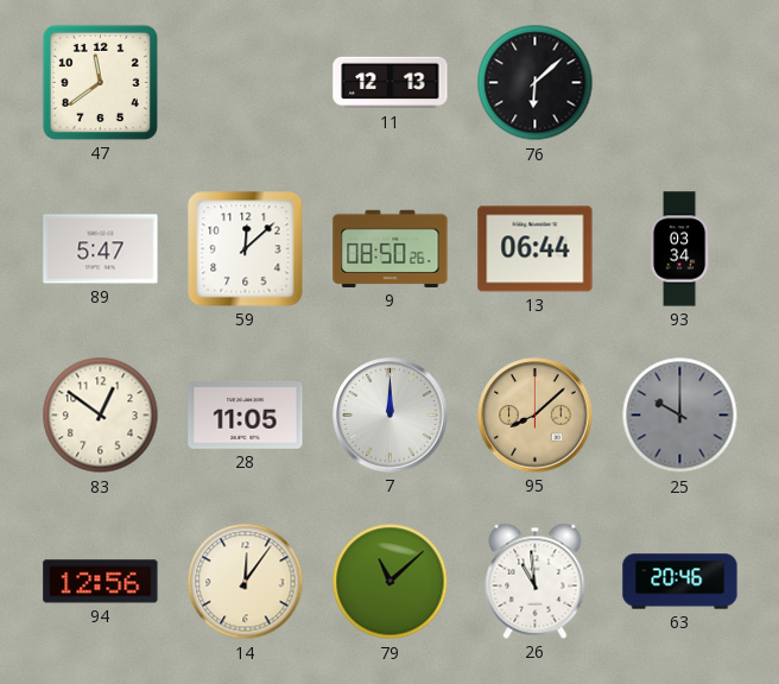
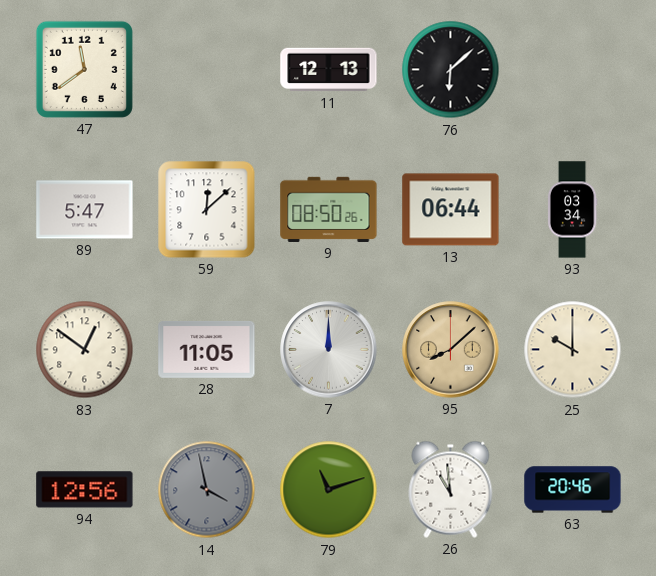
25 dial: grey -> cream
14: 12:06 -> 3:58
14 dial: cream -> grey
79: 11:08 -> 11:12
